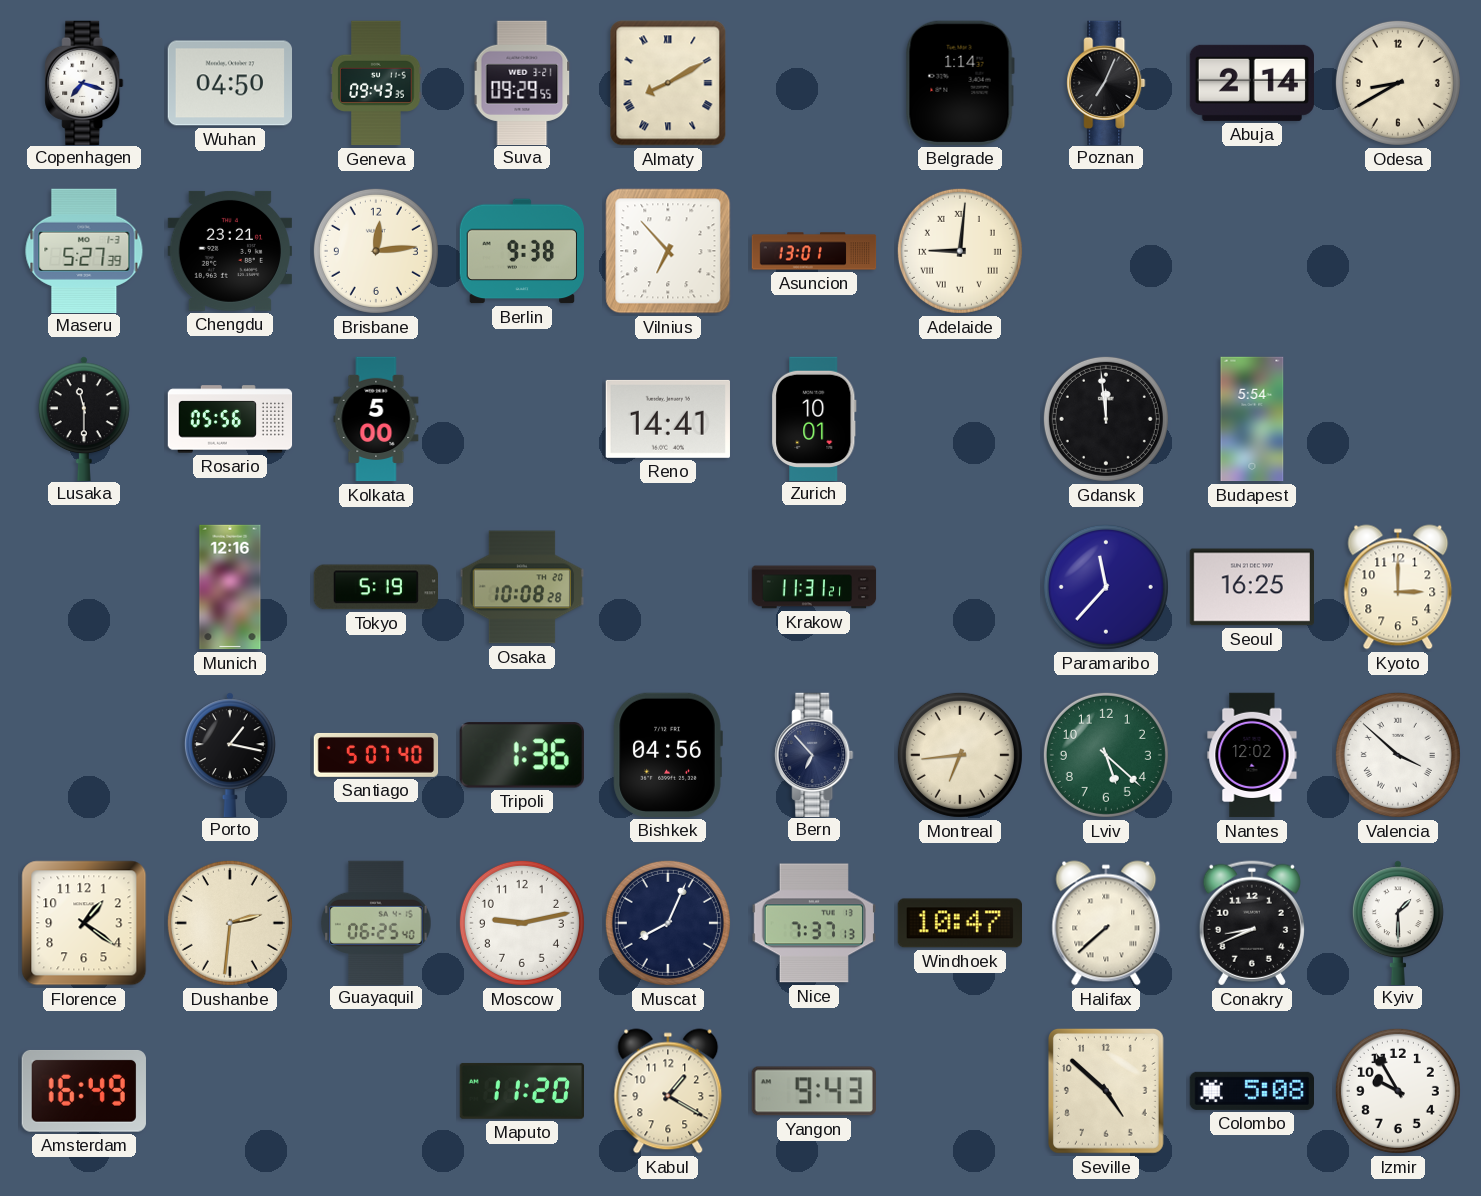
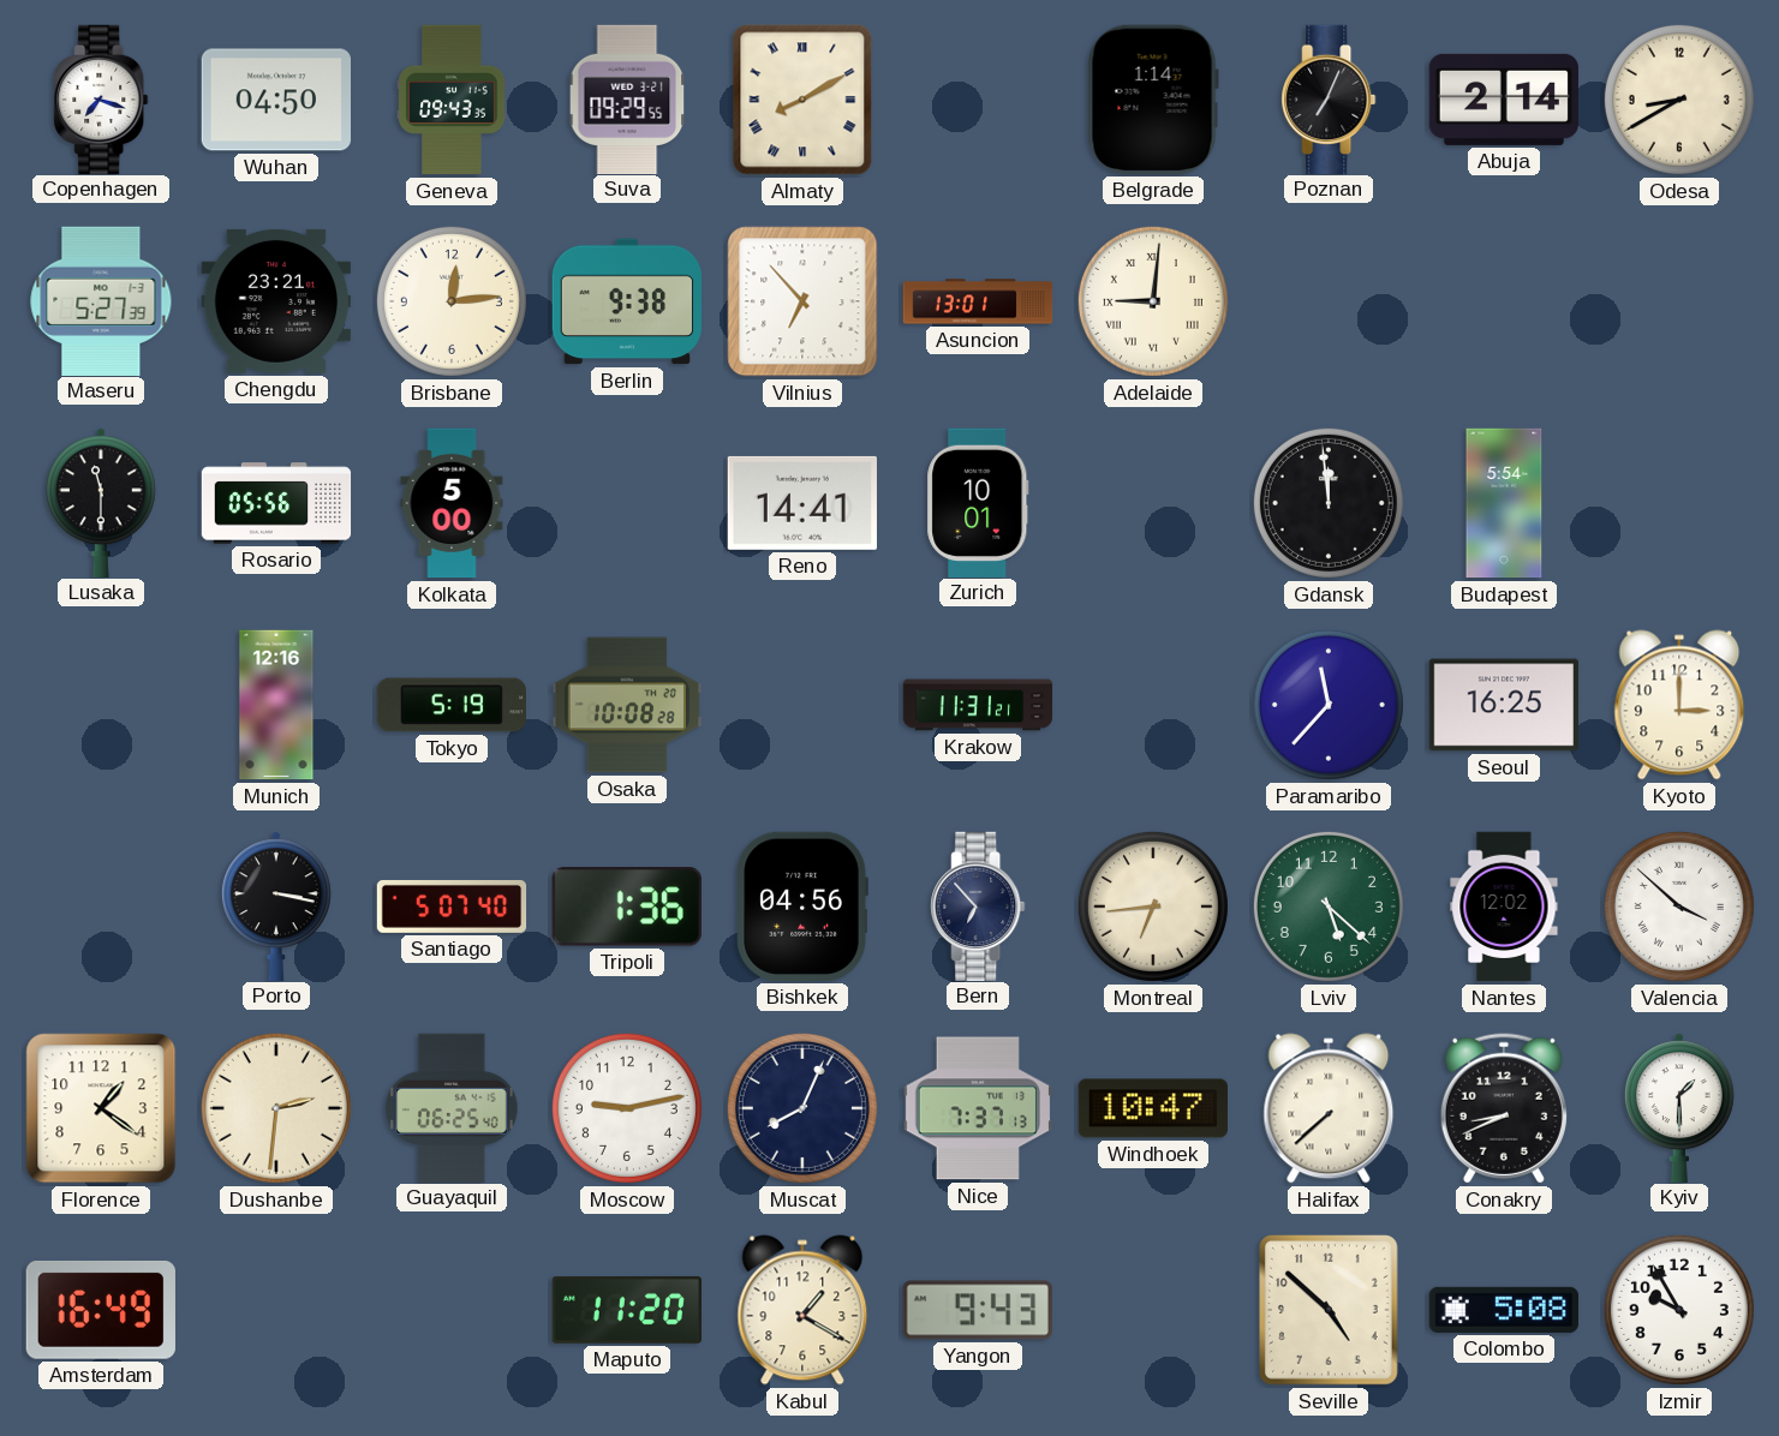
Porto: 1:17 -> 3:17
